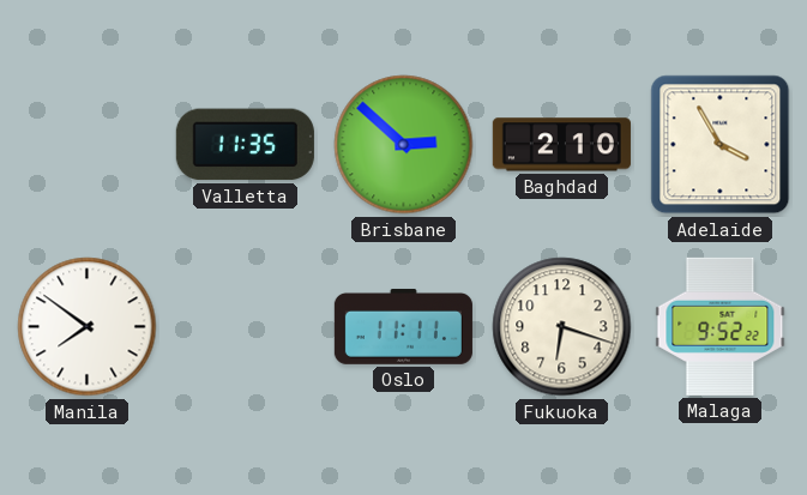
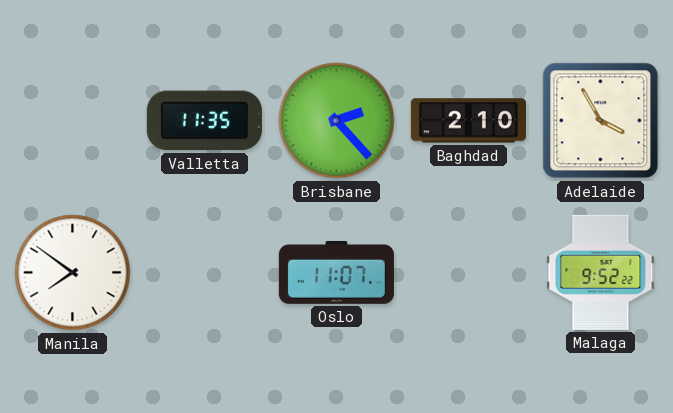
Brisbane: 2:52 -> 2:23
Oslo: 11:11 -> 11:07
Fukuoka: 6:18 -> none
